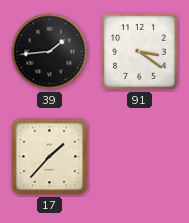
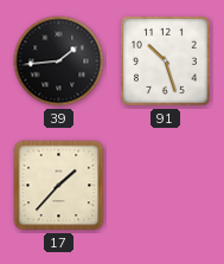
91: 3:21 -> 10:27
